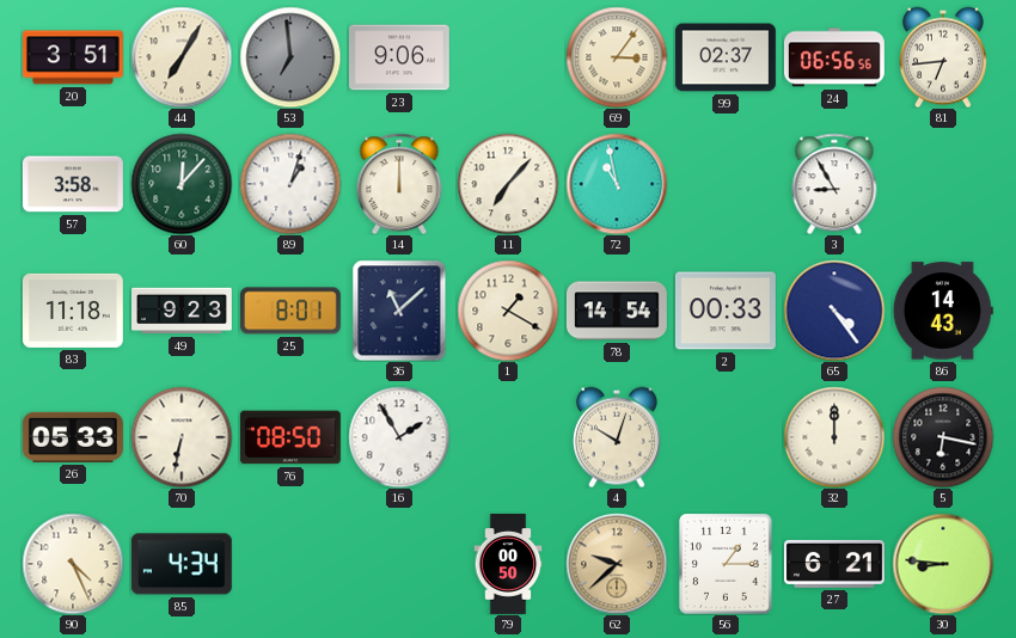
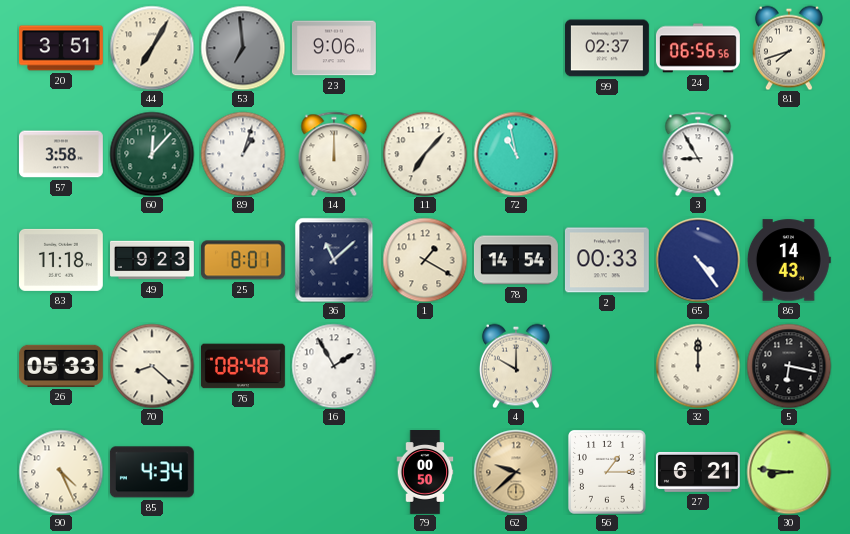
69: 3:06 -> none
81: 6:44 -> 7:42
70: 6:32 -> 8:22
76: 08:50 -> 08:48
4: 10:03 -> 10:00
